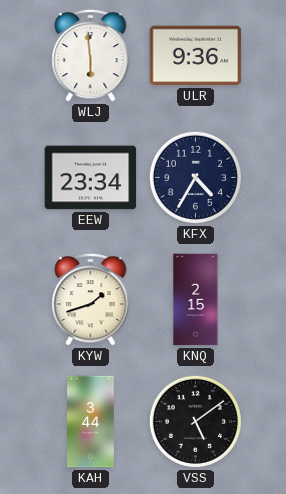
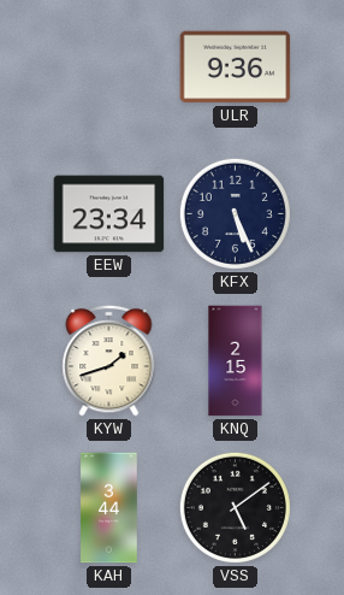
WLJ: 5:59 -> none
KFX: 4:35 -> 5:26
